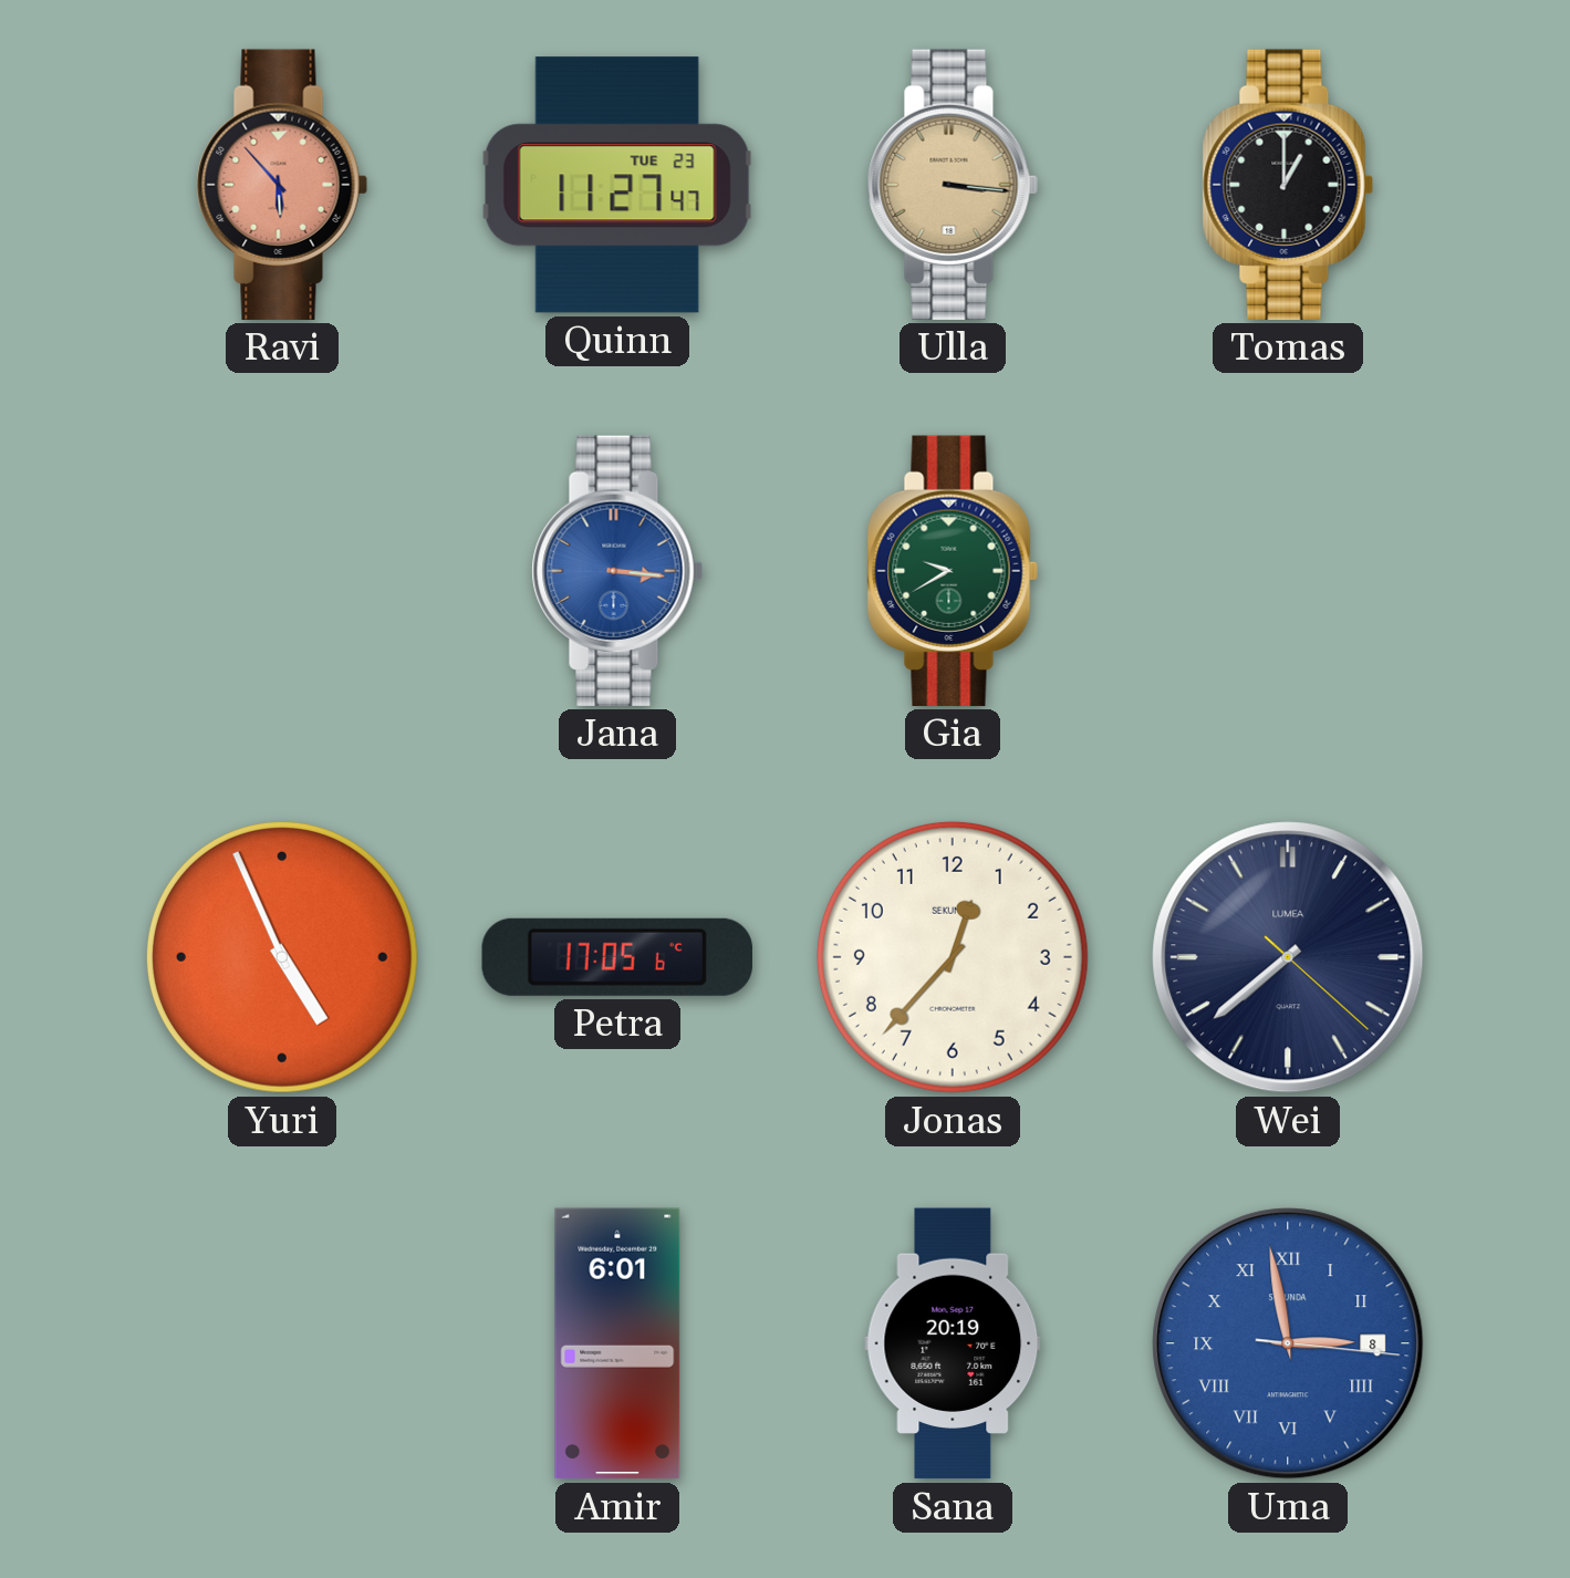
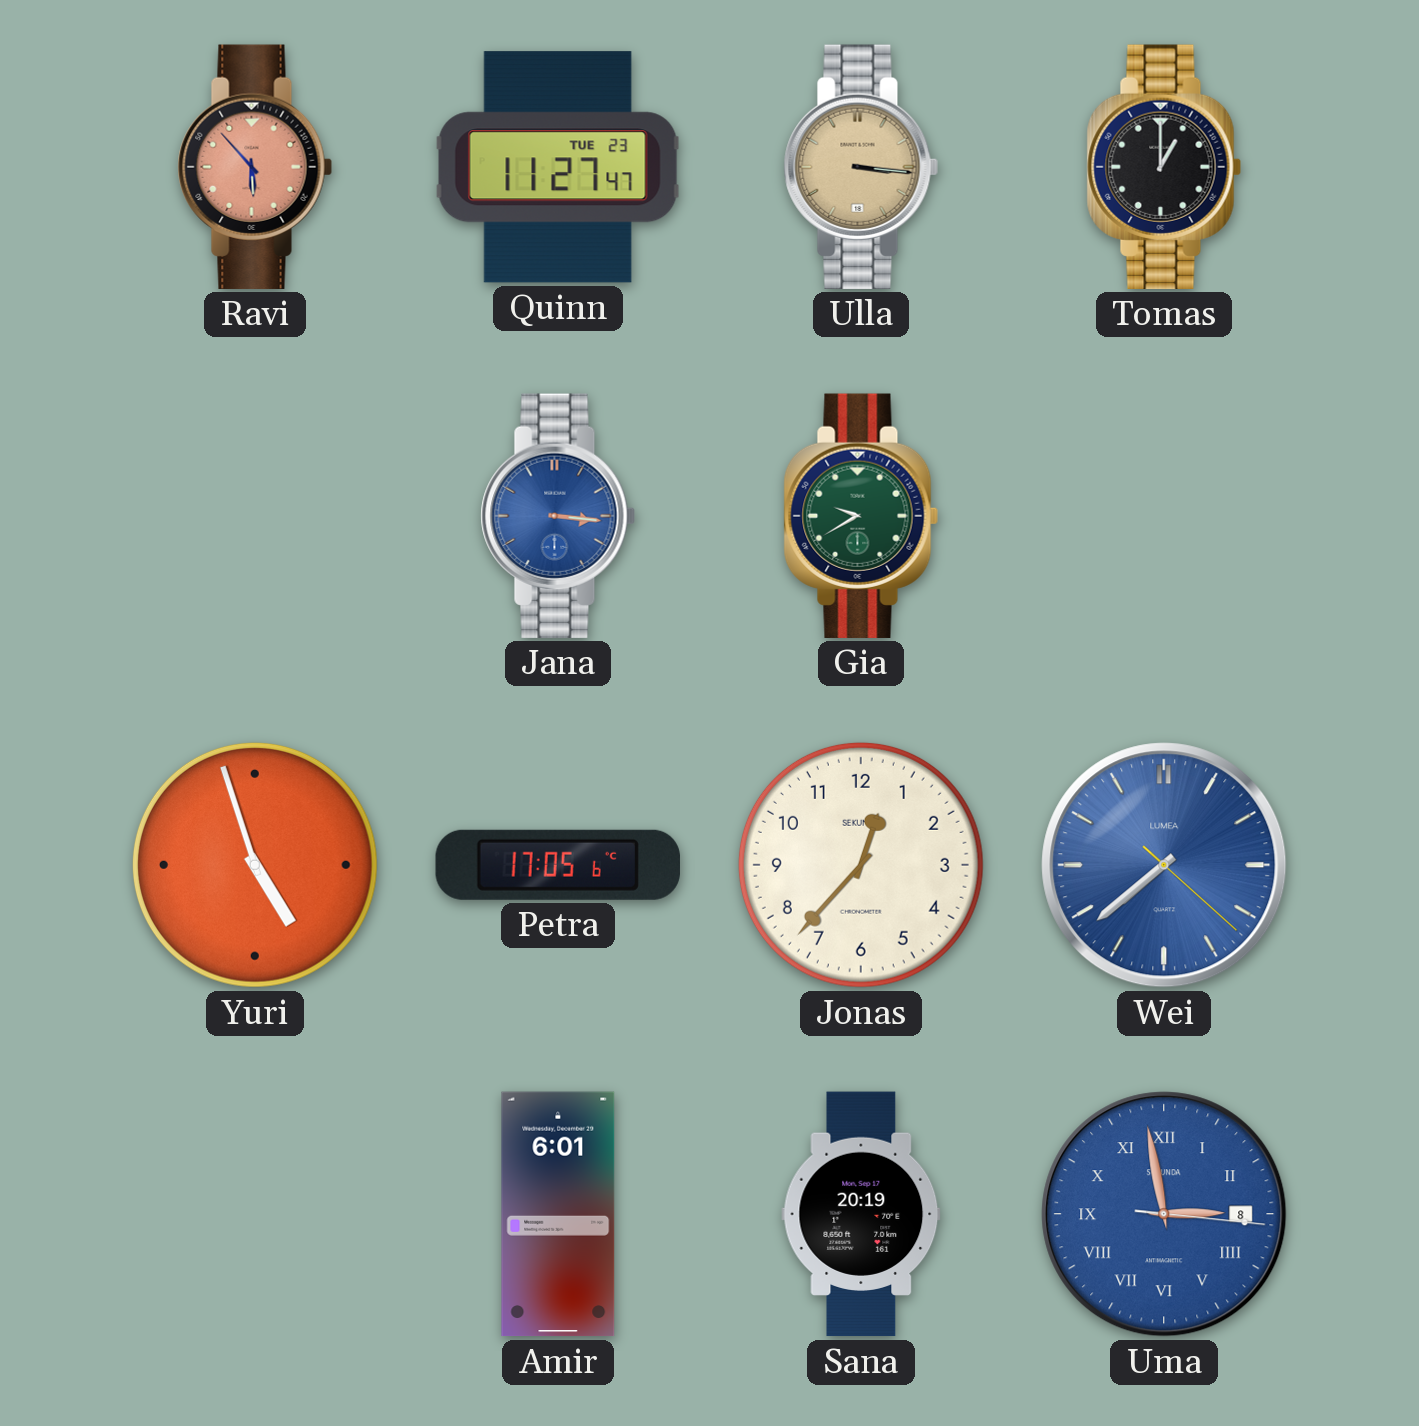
Yuri: 4:56 -> 4:57
Wei dial: navy -> blue
